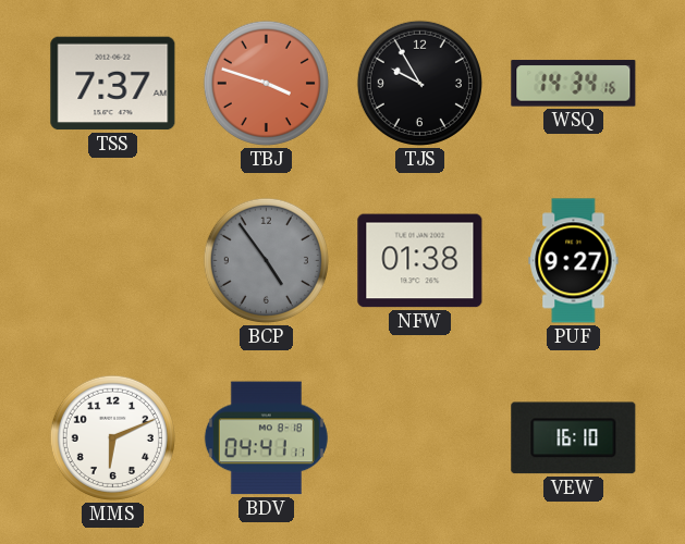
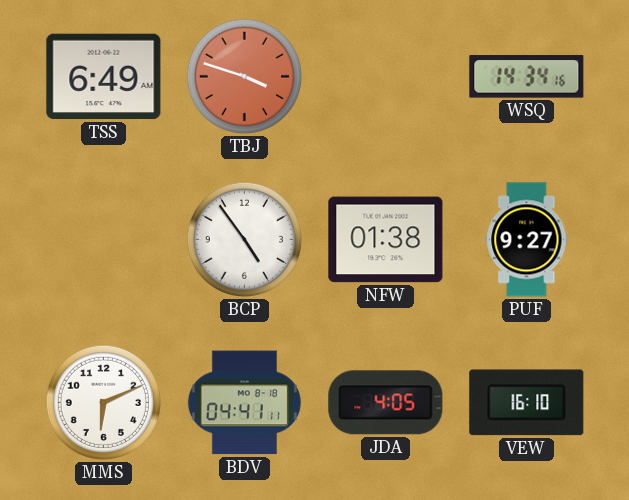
TSS: 7:37 -> 6:49
TJS: 9:55 -> none
BCP dial: grey -> white
JDA: none -> 4:05
